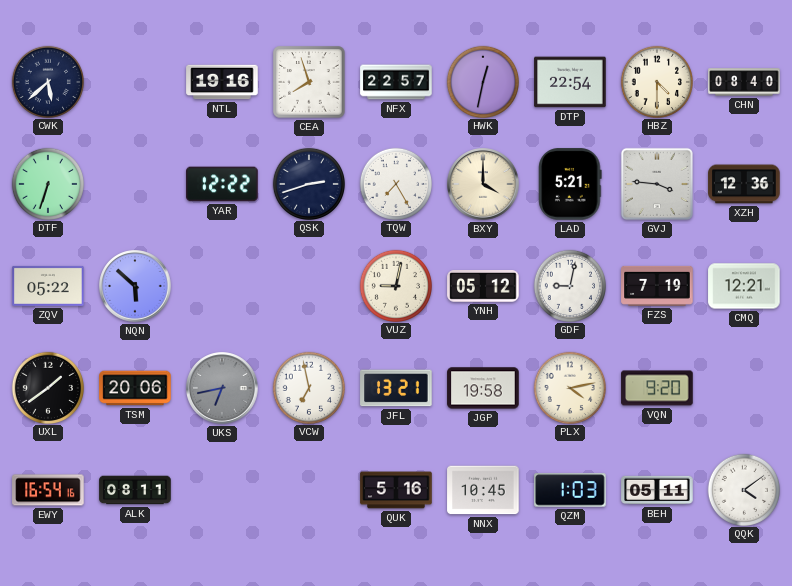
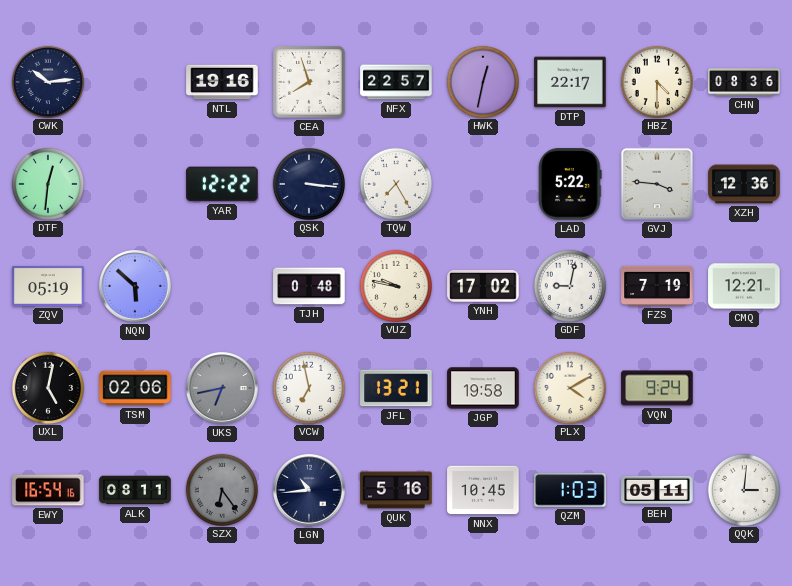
CWK: 5:38 -> 10:14
DTP: 22:54 -> 22:17
CHN: 08:40 -> 08:36
DTF: 6:33 -> 12:31
QSK: 2:42 -> 3:16
BXY: 4:00 -> none
LAD: 5:21 -> 5:22
ZQV: 05:22 -> 05:19
TJH: none -> 0:48
VUZ: 9:02 -> 9:47
YNH: 05:12 -> 17:02
UXL: 1:39 -> 5:02
TSM: 20:06 -> 02:06
PLX: 4:13 -> 4:10
VQN: 9:20 -> 9:24
SZX: none -> 6:24
LGN: none -> 10:44
QQK: 4:09 -> 3:01
